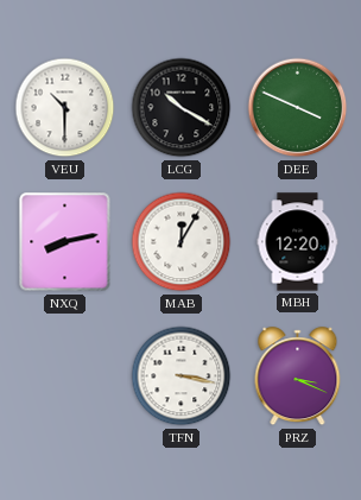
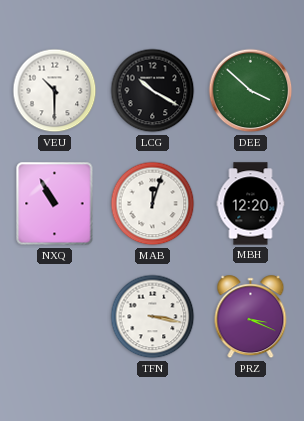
DEE: 3:49 -> 3:52
NXQ: 8:13 -> 10:55
MAB: 12:05 -> 12:03
